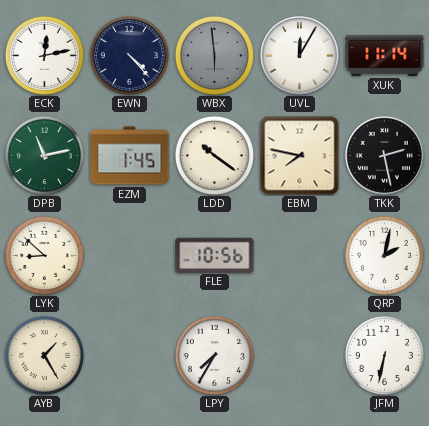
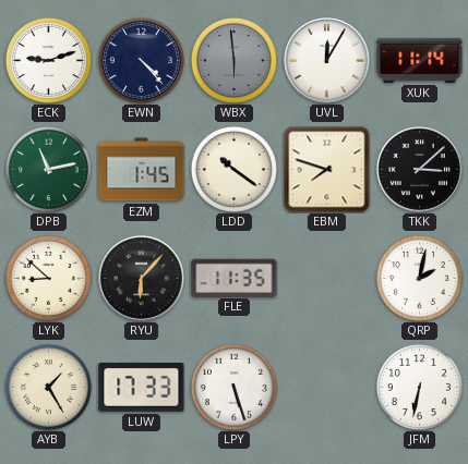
ECK: 12:13 -> 9:12
EBM: 7:47 -> 7:48
TKK: 2:28 -> 3:08
RYU: none -> 6:07
FLE: 10:56 -> 11:35
LUW: none -> 17:33
LPY: 7:35 -> 5:27
